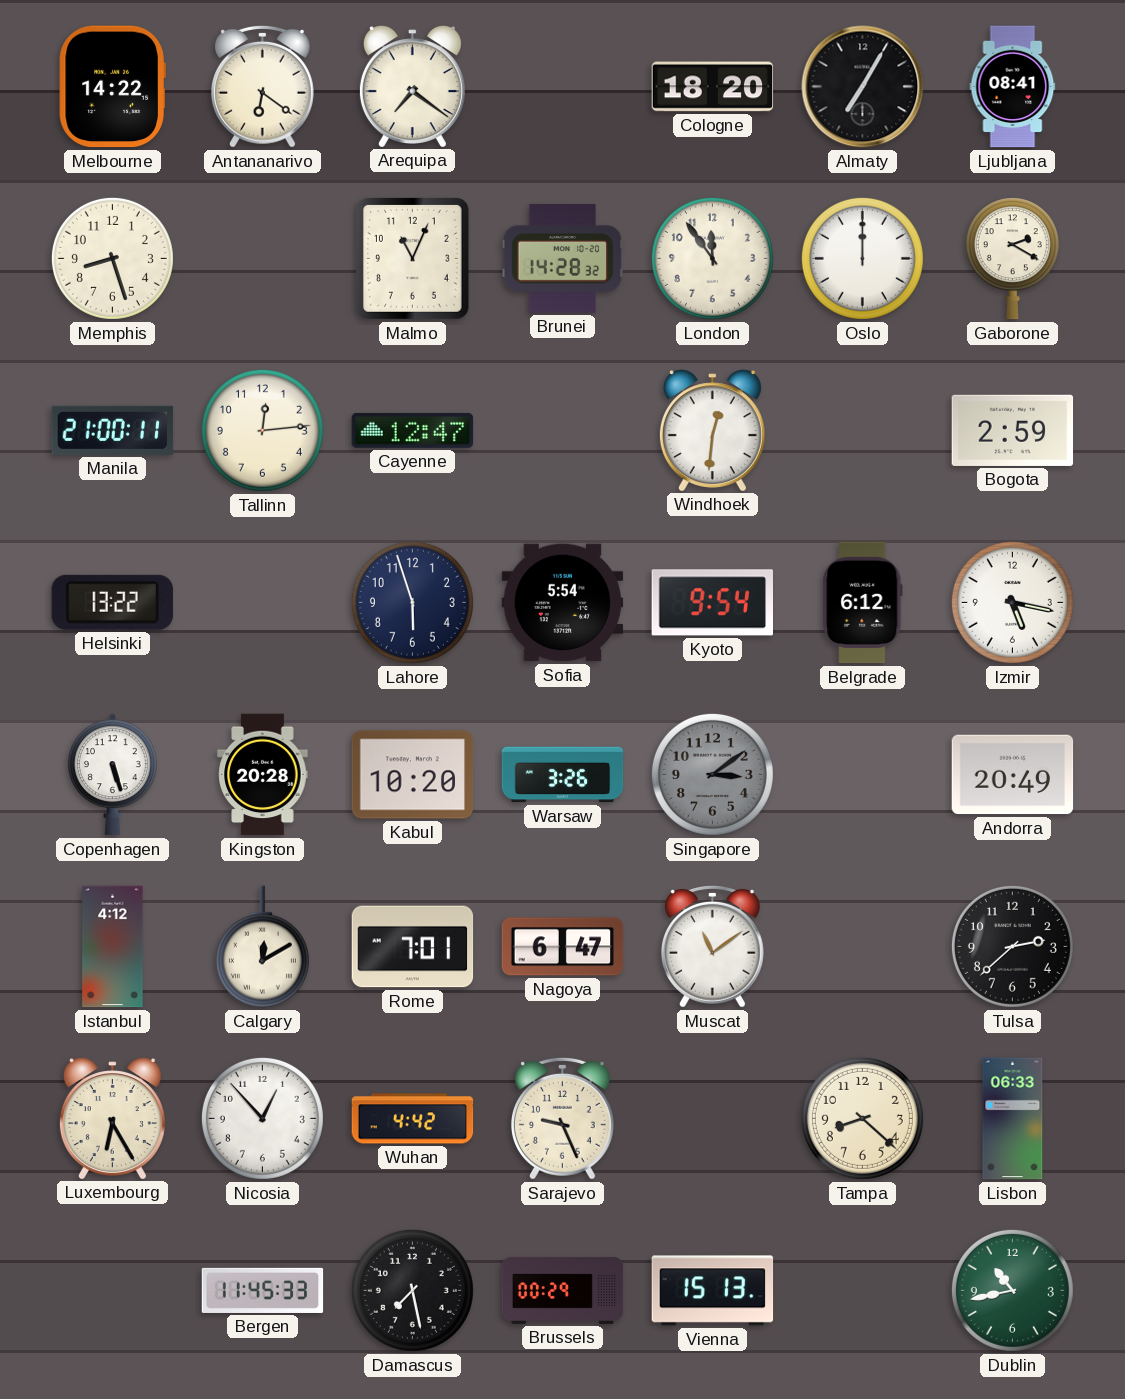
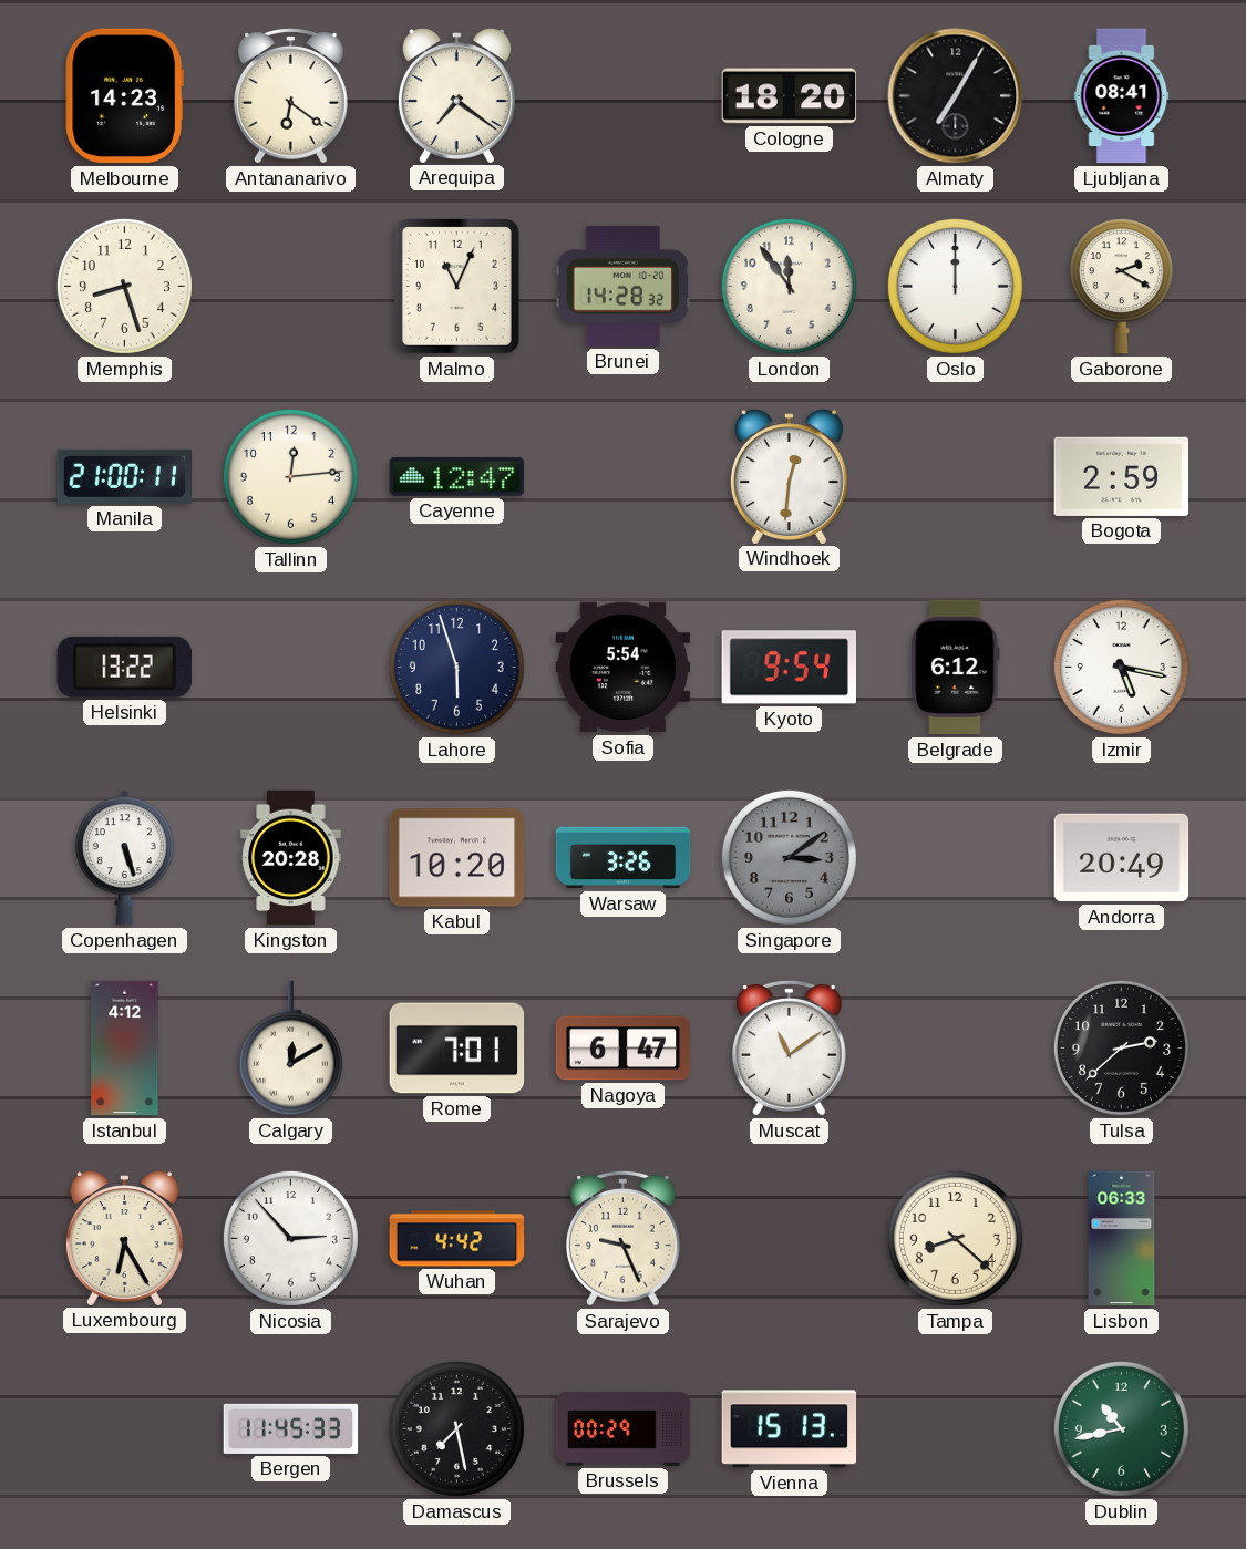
Melbourne: 14:22 -> 14:23
Nicosia: 12:53 -> 2:53
